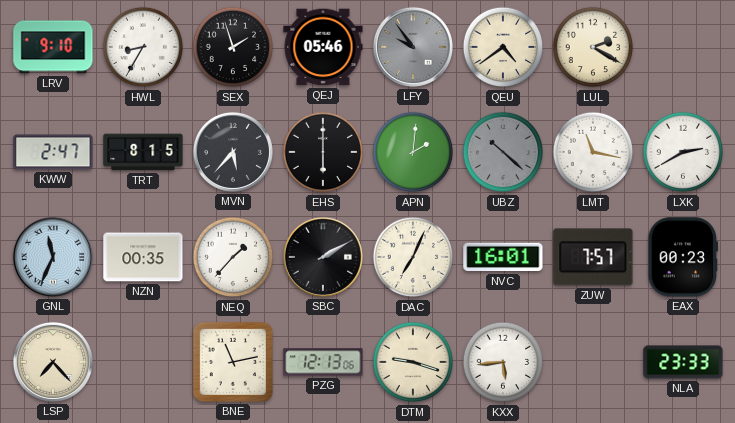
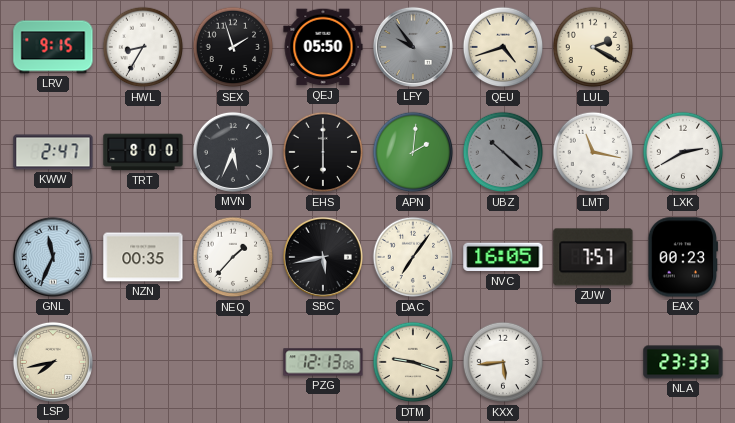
LRV: 9:10 -> 9:15
QEJ: 05:46 -> 05:50
QEU: 4:39 -> 4:42
TRT: 8:15 -> 8:00
MVN: 5:37 -> 5:34
SBC: 2:10 -> 5:43
DAC: 7:04 -> 7:06
NVC: 16:01 -> 16:05
LSP: 7:23 -> 7:43
BNE: 11:13 -> none
